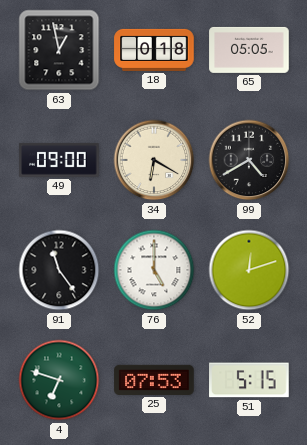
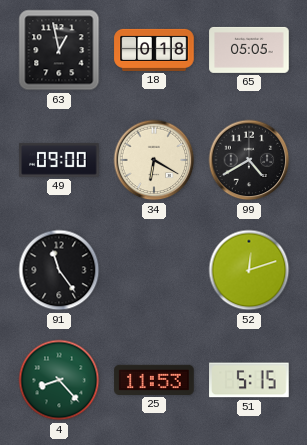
76: 5:00 -> none
4: 6:48 -> 8:23
25: 07:53 -> 11:53
